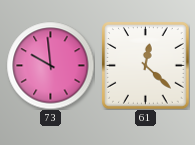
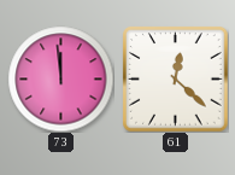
73: 9:59 -> 11:59
